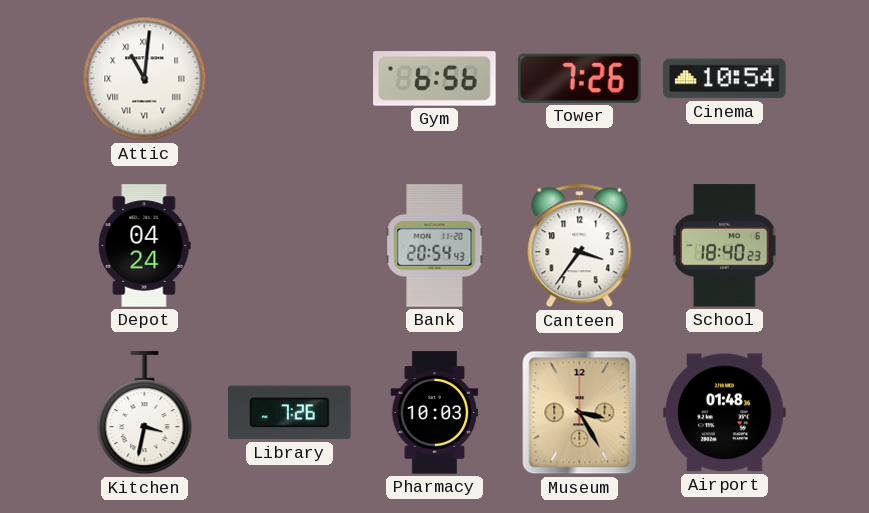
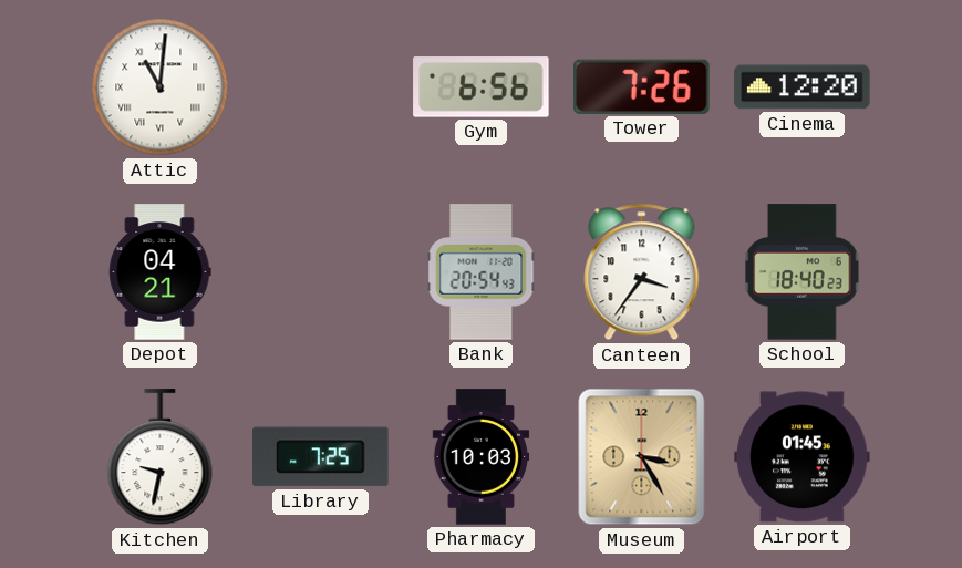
Cinema: 10:54 -> 12:20
Depot: 04:24 -> 04:21
Kitchen: 3:32 -> 9:32
Library: 7:26 -> 7:25
Airport: 01:48 -> 01:45
